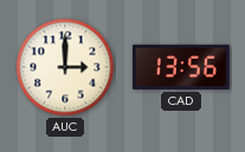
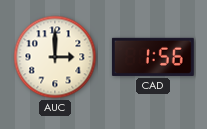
CAD: 13:56 -> 1:56
